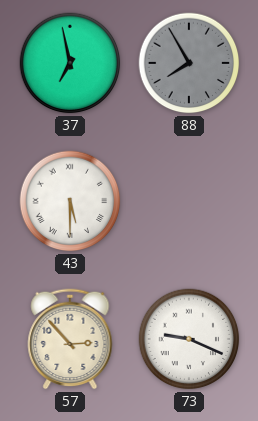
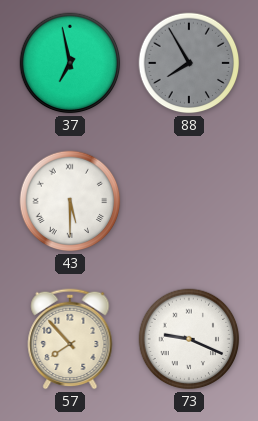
57: 2:53 -> 7:53
